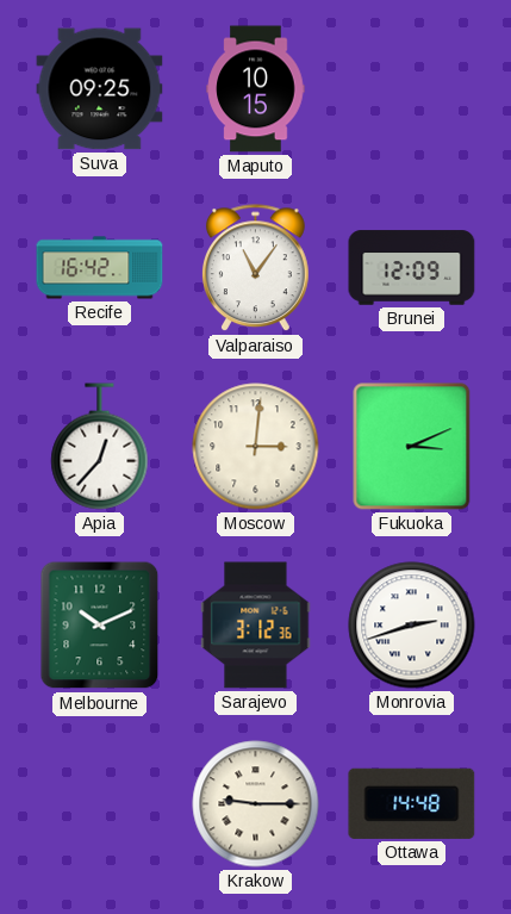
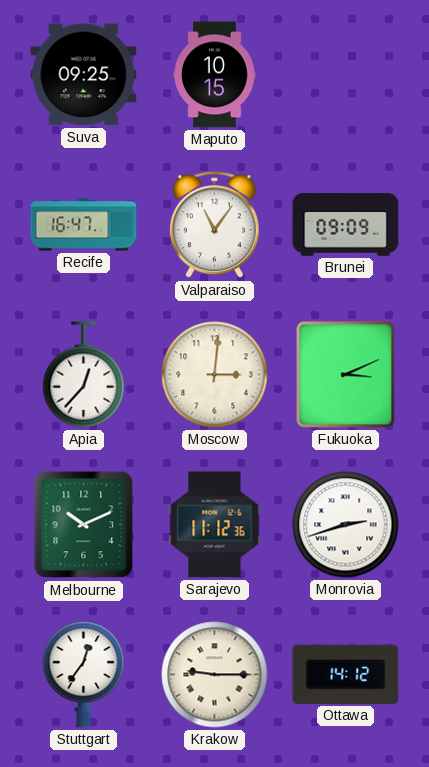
Recife: 16:42 -> 16:47
Brunei: 12:09 -> 09:09
Sarajevo: 3:12 -> 11:12
Stuttgart: none -> 12:36
Ottawa: 14:48 -> 14:12
